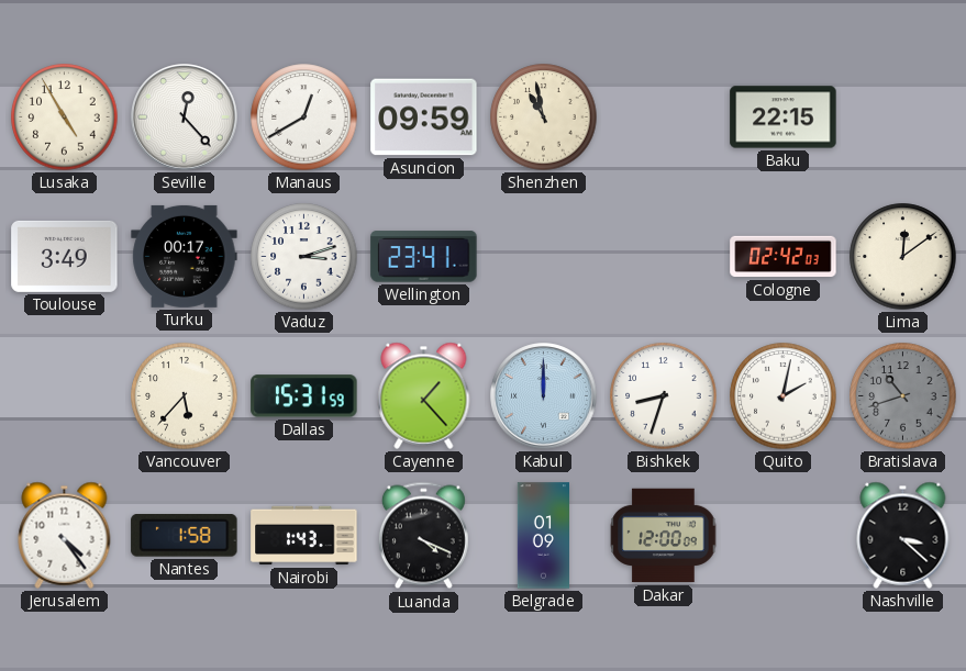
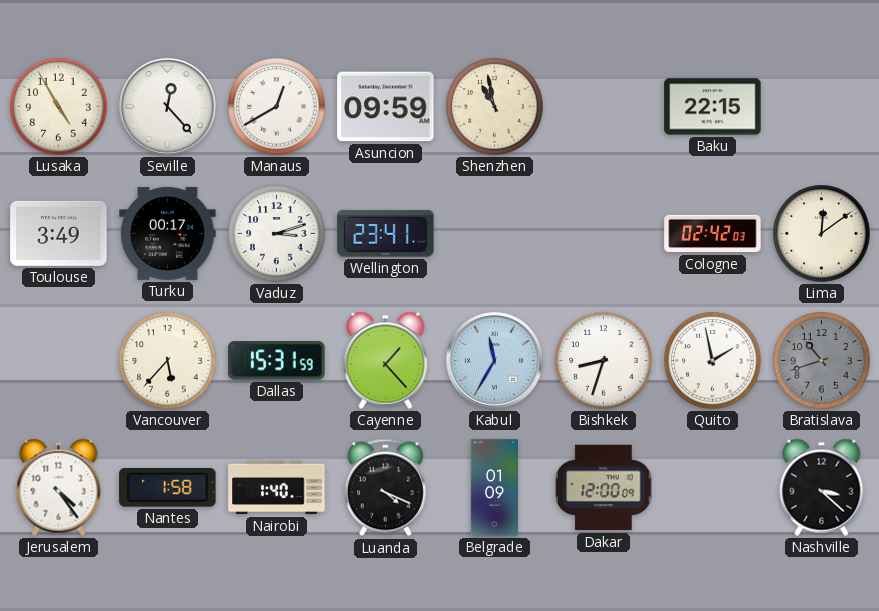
Kabul: 12:00 -> 11:35
Quito: 2:02 -> 1:58
Nairobi: 1:43 -> 1:40
